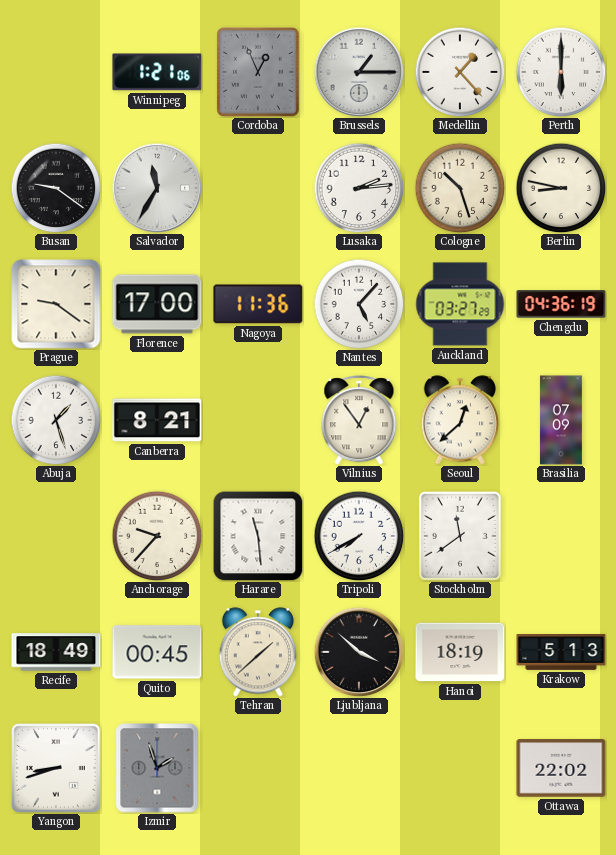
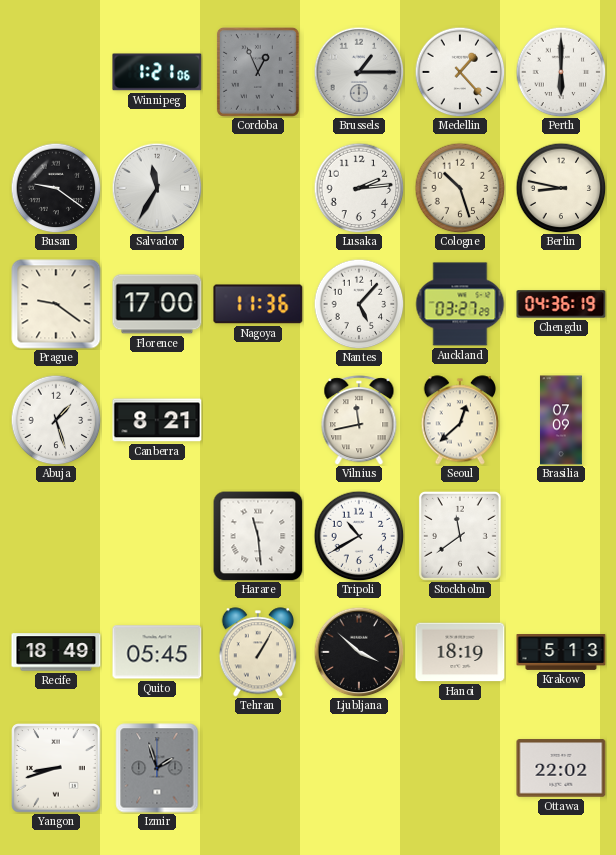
Vilnius: 12:54 -> 11:43
Anchorage: 9:37 -> none
Tripoli: 7:40 -> 10:40
Quito: 00:45 -> 05:45
Tehran: 1:38 -> 1:05
